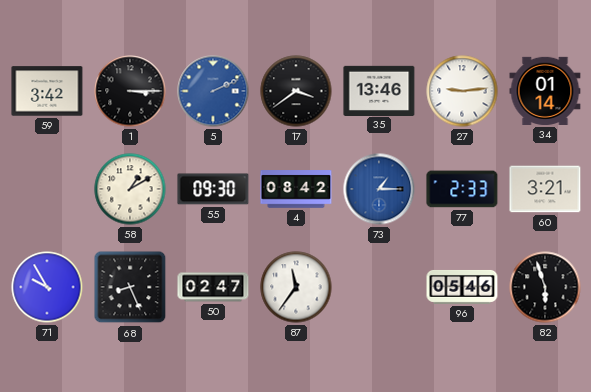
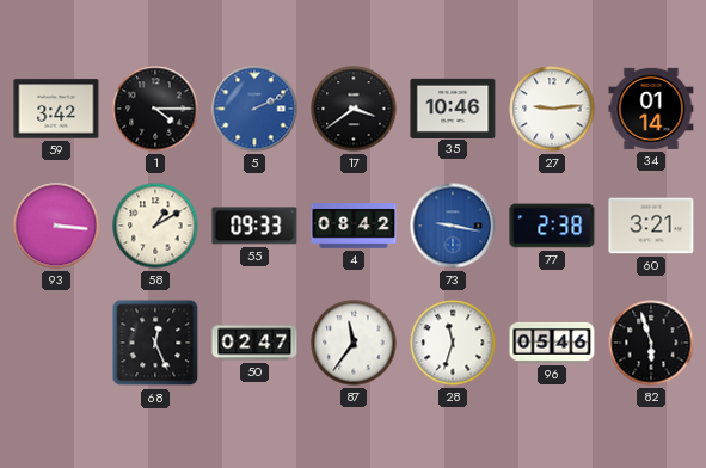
1: 3:15 -> 4:15
35: 13:46 -> 10:46
93: none -> 3:16
55: 09:30 -> 09:33
73: 1:15 -> 9:17
77: 2:33 -> 2:38
71: 9:55 -> none
68: 8:26 -> 12:26
28: none -> 11:33
